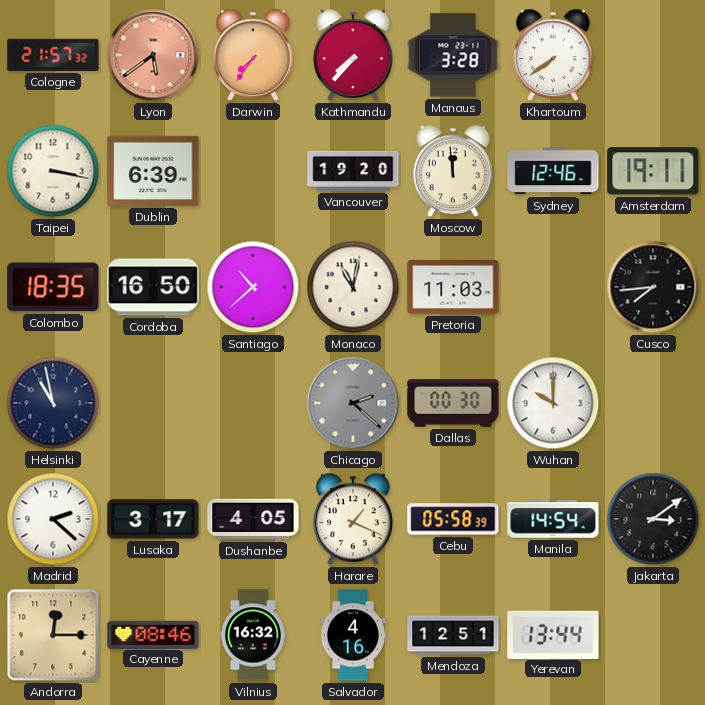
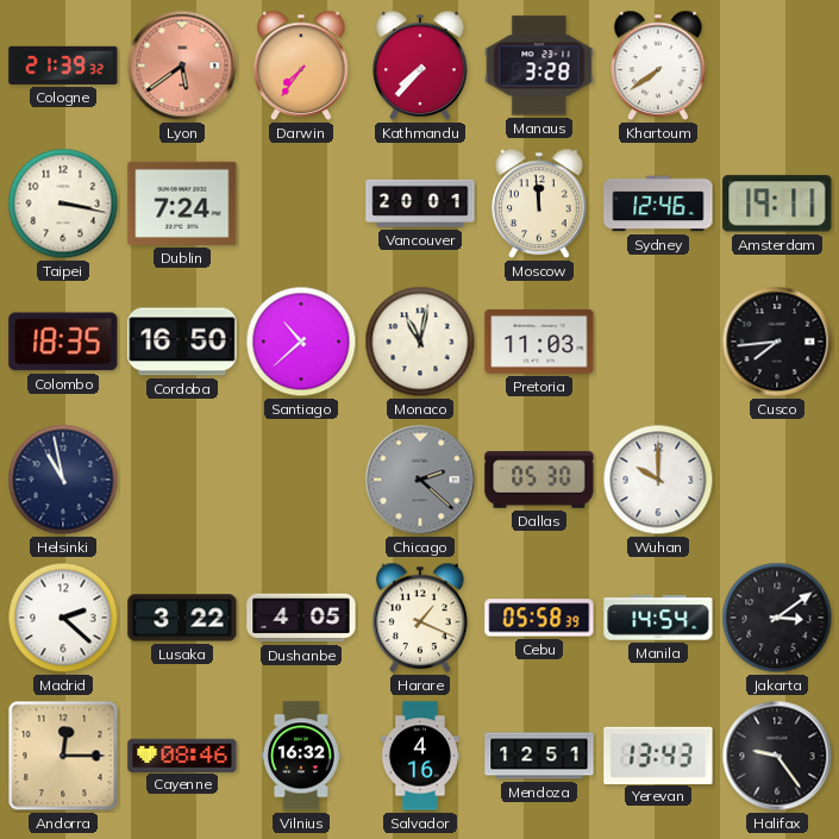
Cologne: 21:57 -> 21:39
Dublin: 6:39 -> 7:24
Vancouver: 19:20 -> 20:01
Dallas: 00:30 -> 05:30
Lusaka: 3:17 -> 3:22
Yerevan: 13:44 -> 13:43
Halifax: none -> 9:24
